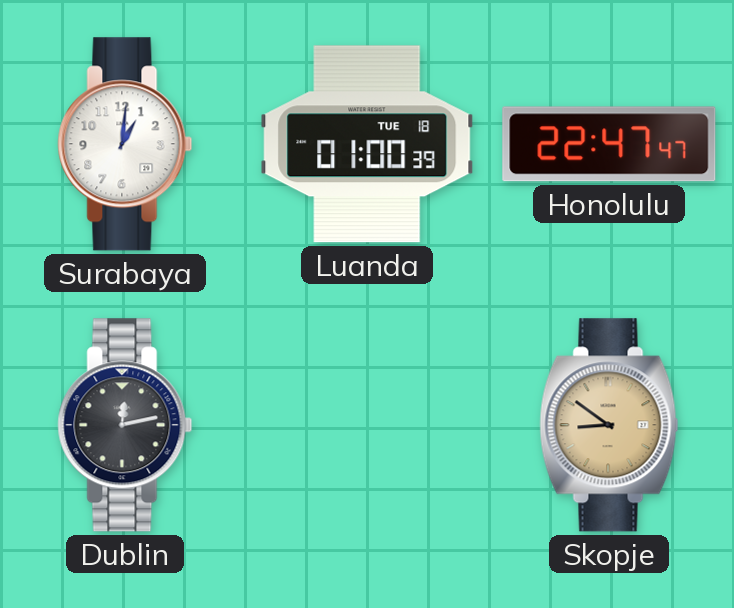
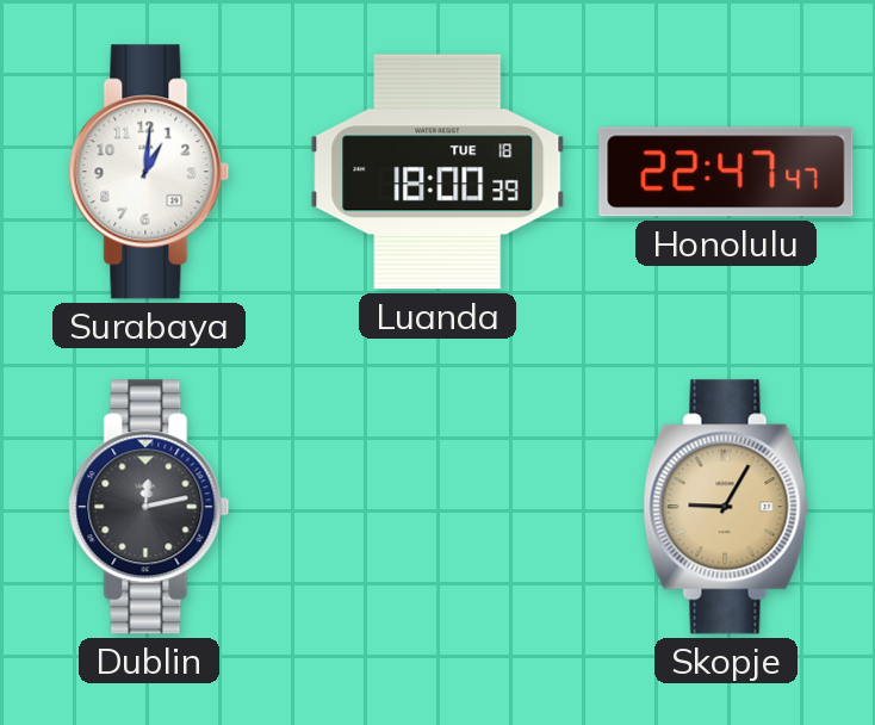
Luanda: 01:00 -> 18:00
Skopje: 8:51 -> 9:05
